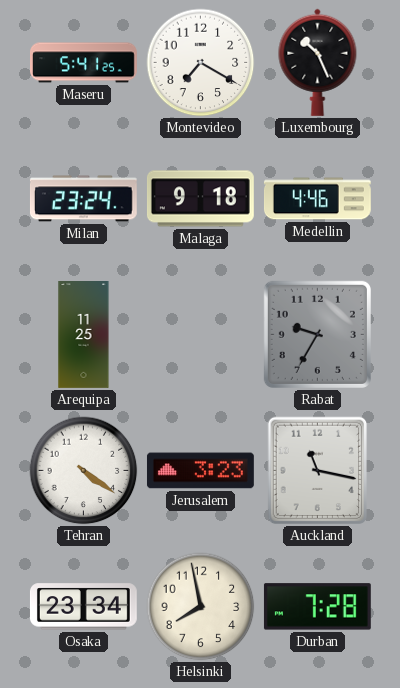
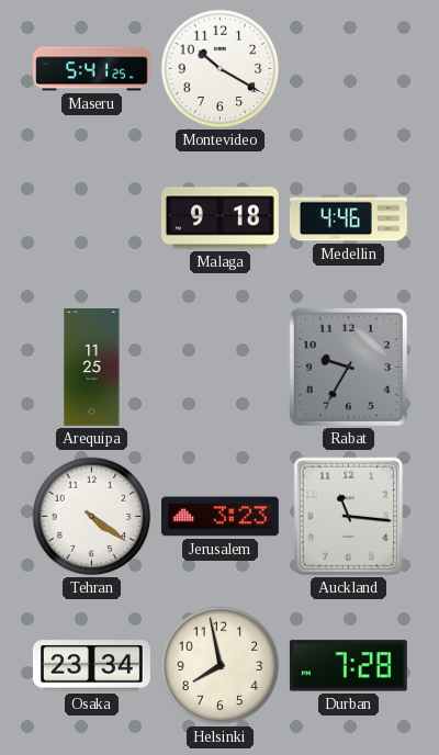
Montevideo: 7:20 -> 10:20
Luxembourg: 10:26 -> none
Milan: 23:24 -> none
Auckland: 11:17 -> 11:16
